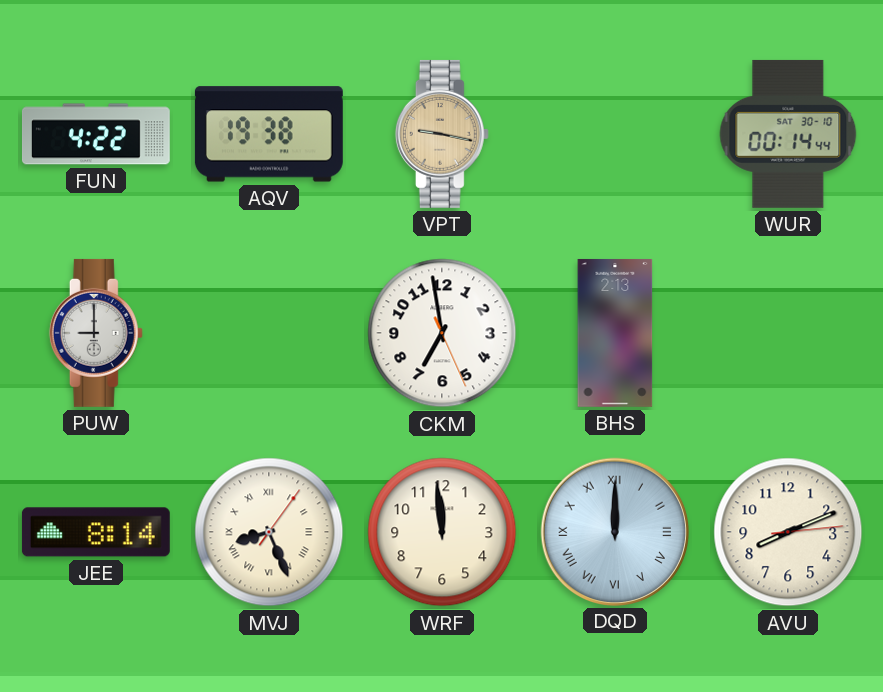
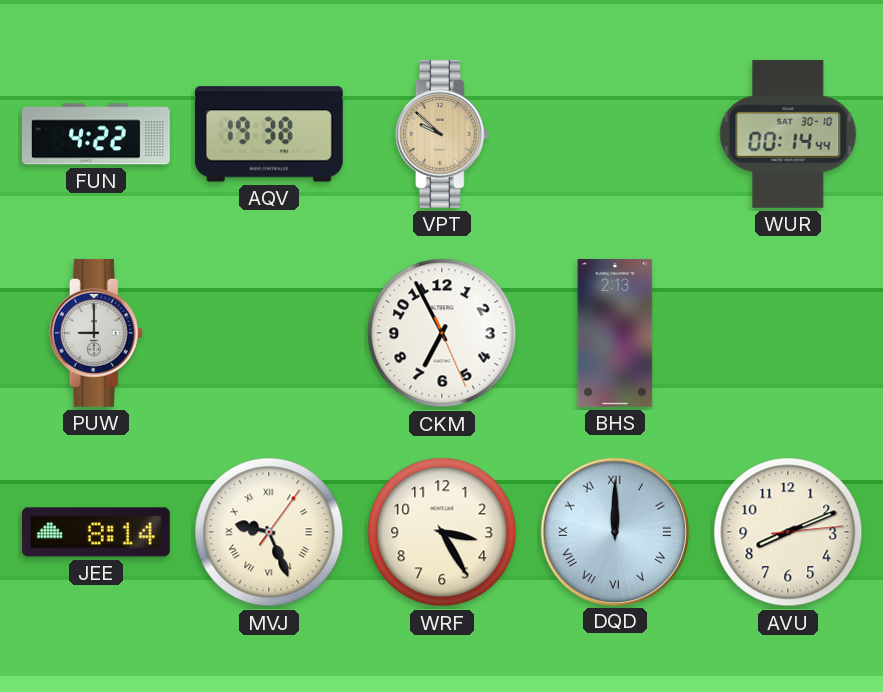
VPT: 9:17 -> 9:52
CKM: 6:58 -> 6:55
MVJ: 8:26 -> 9:26
WRF: 11:59 -> 3:25
